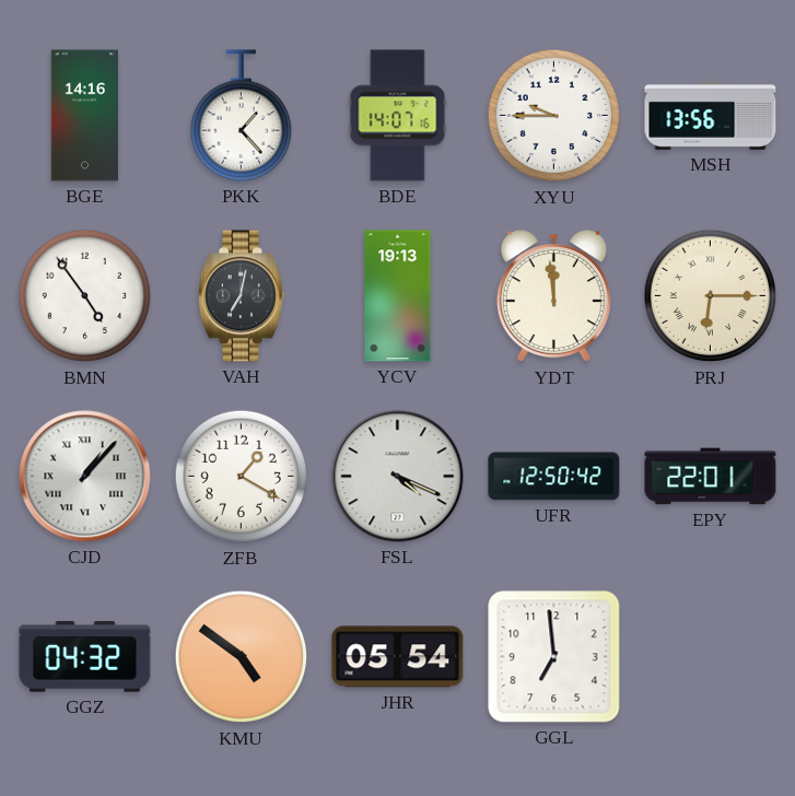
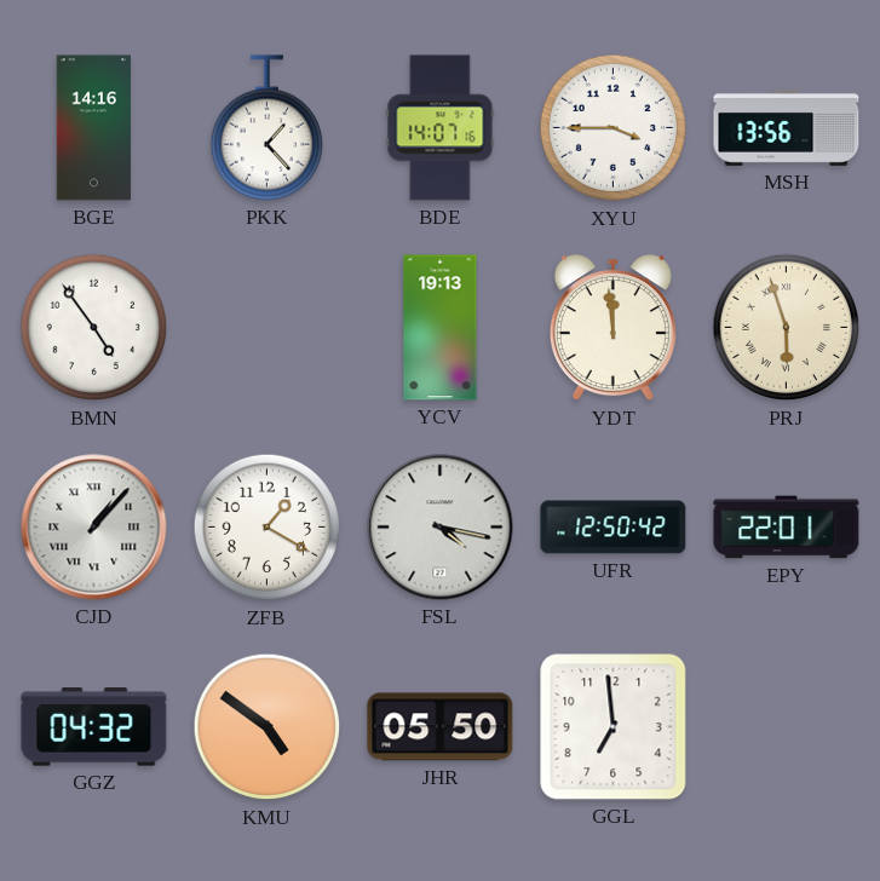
XYU: 9:45 -> 3:45
VAH: 7:02 -> none
PRJ: 6:15 -> 5:57
FSL: 4:19 -> 4:17
JHR: 05:54 -> 05:50
